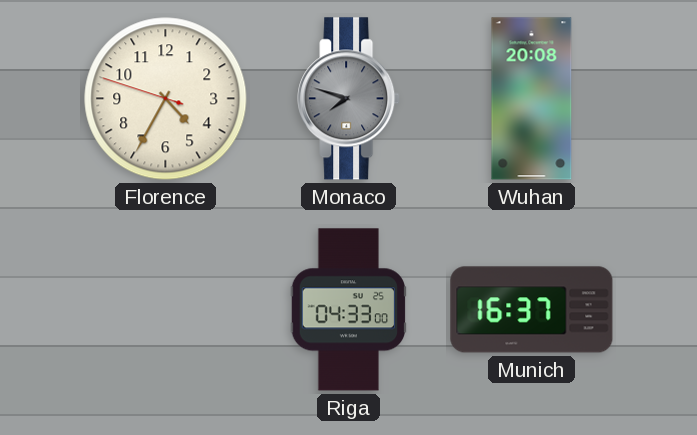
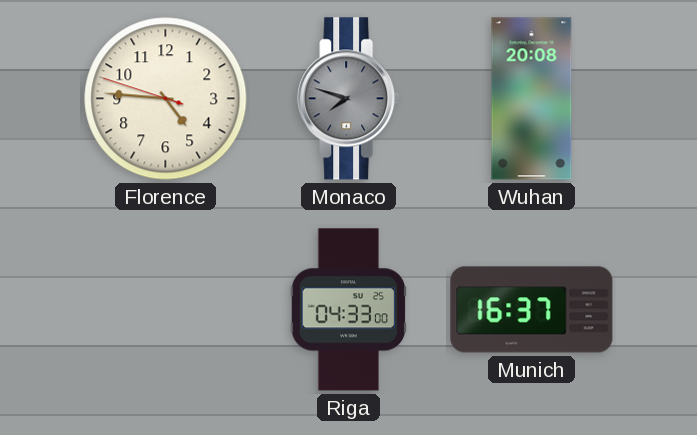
Florence: 4:34 -> 4:45
